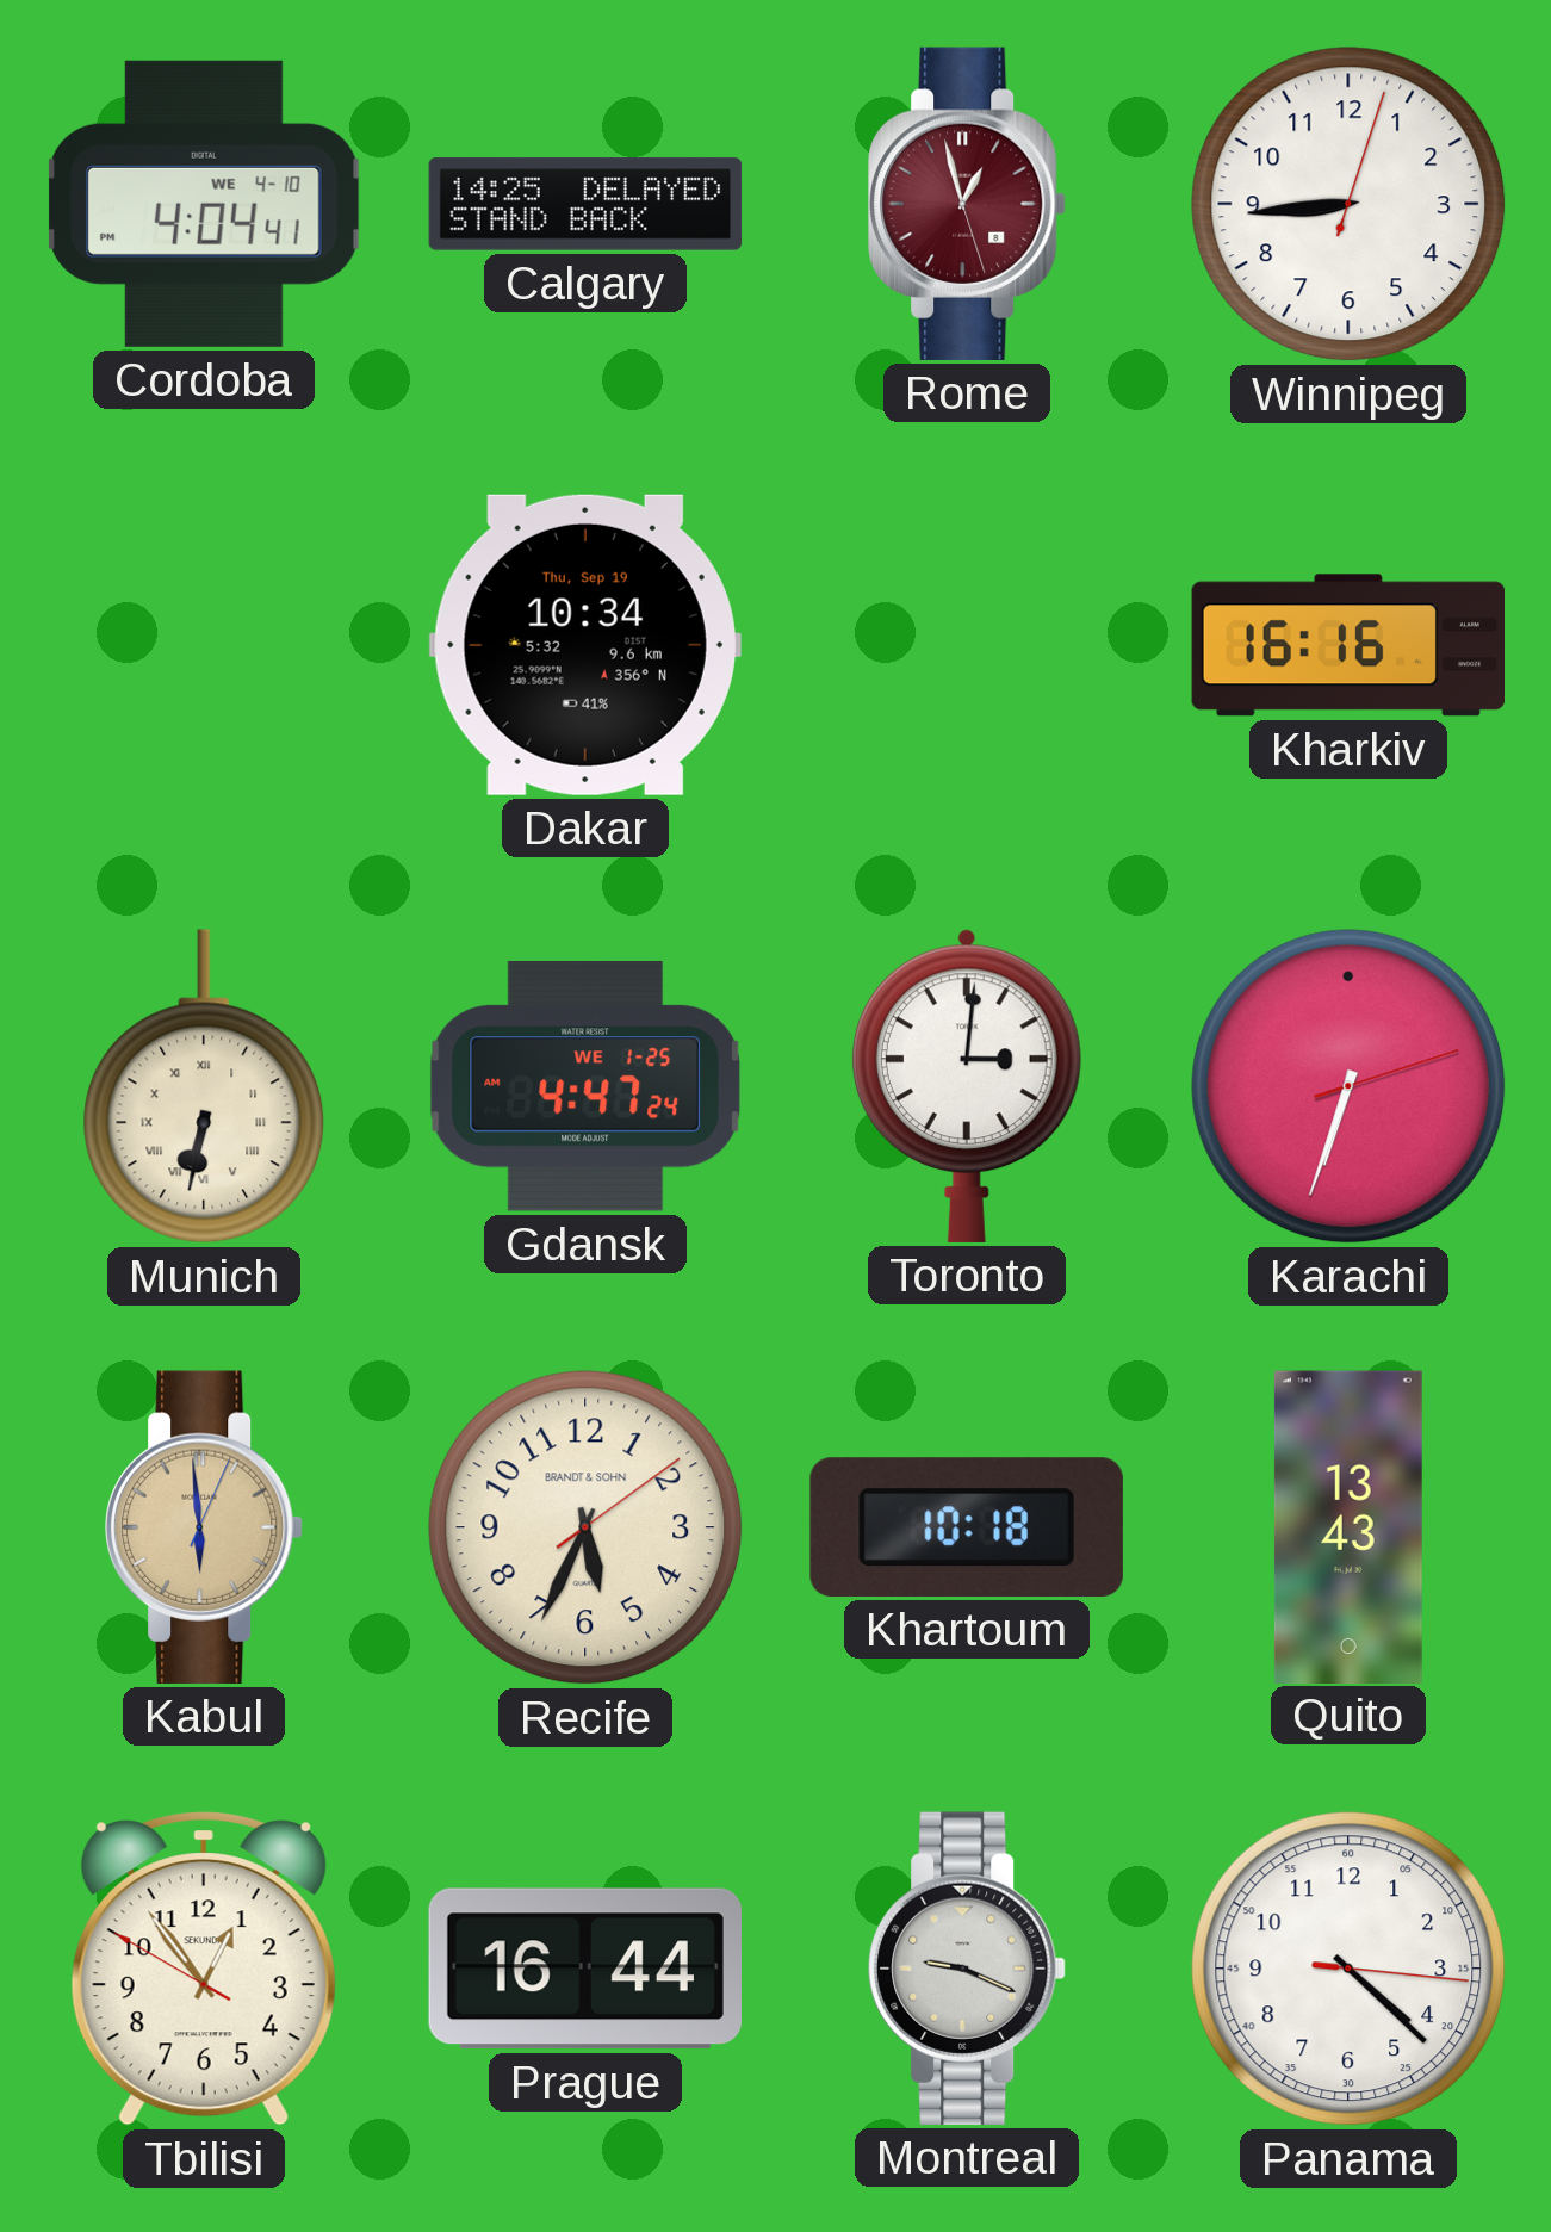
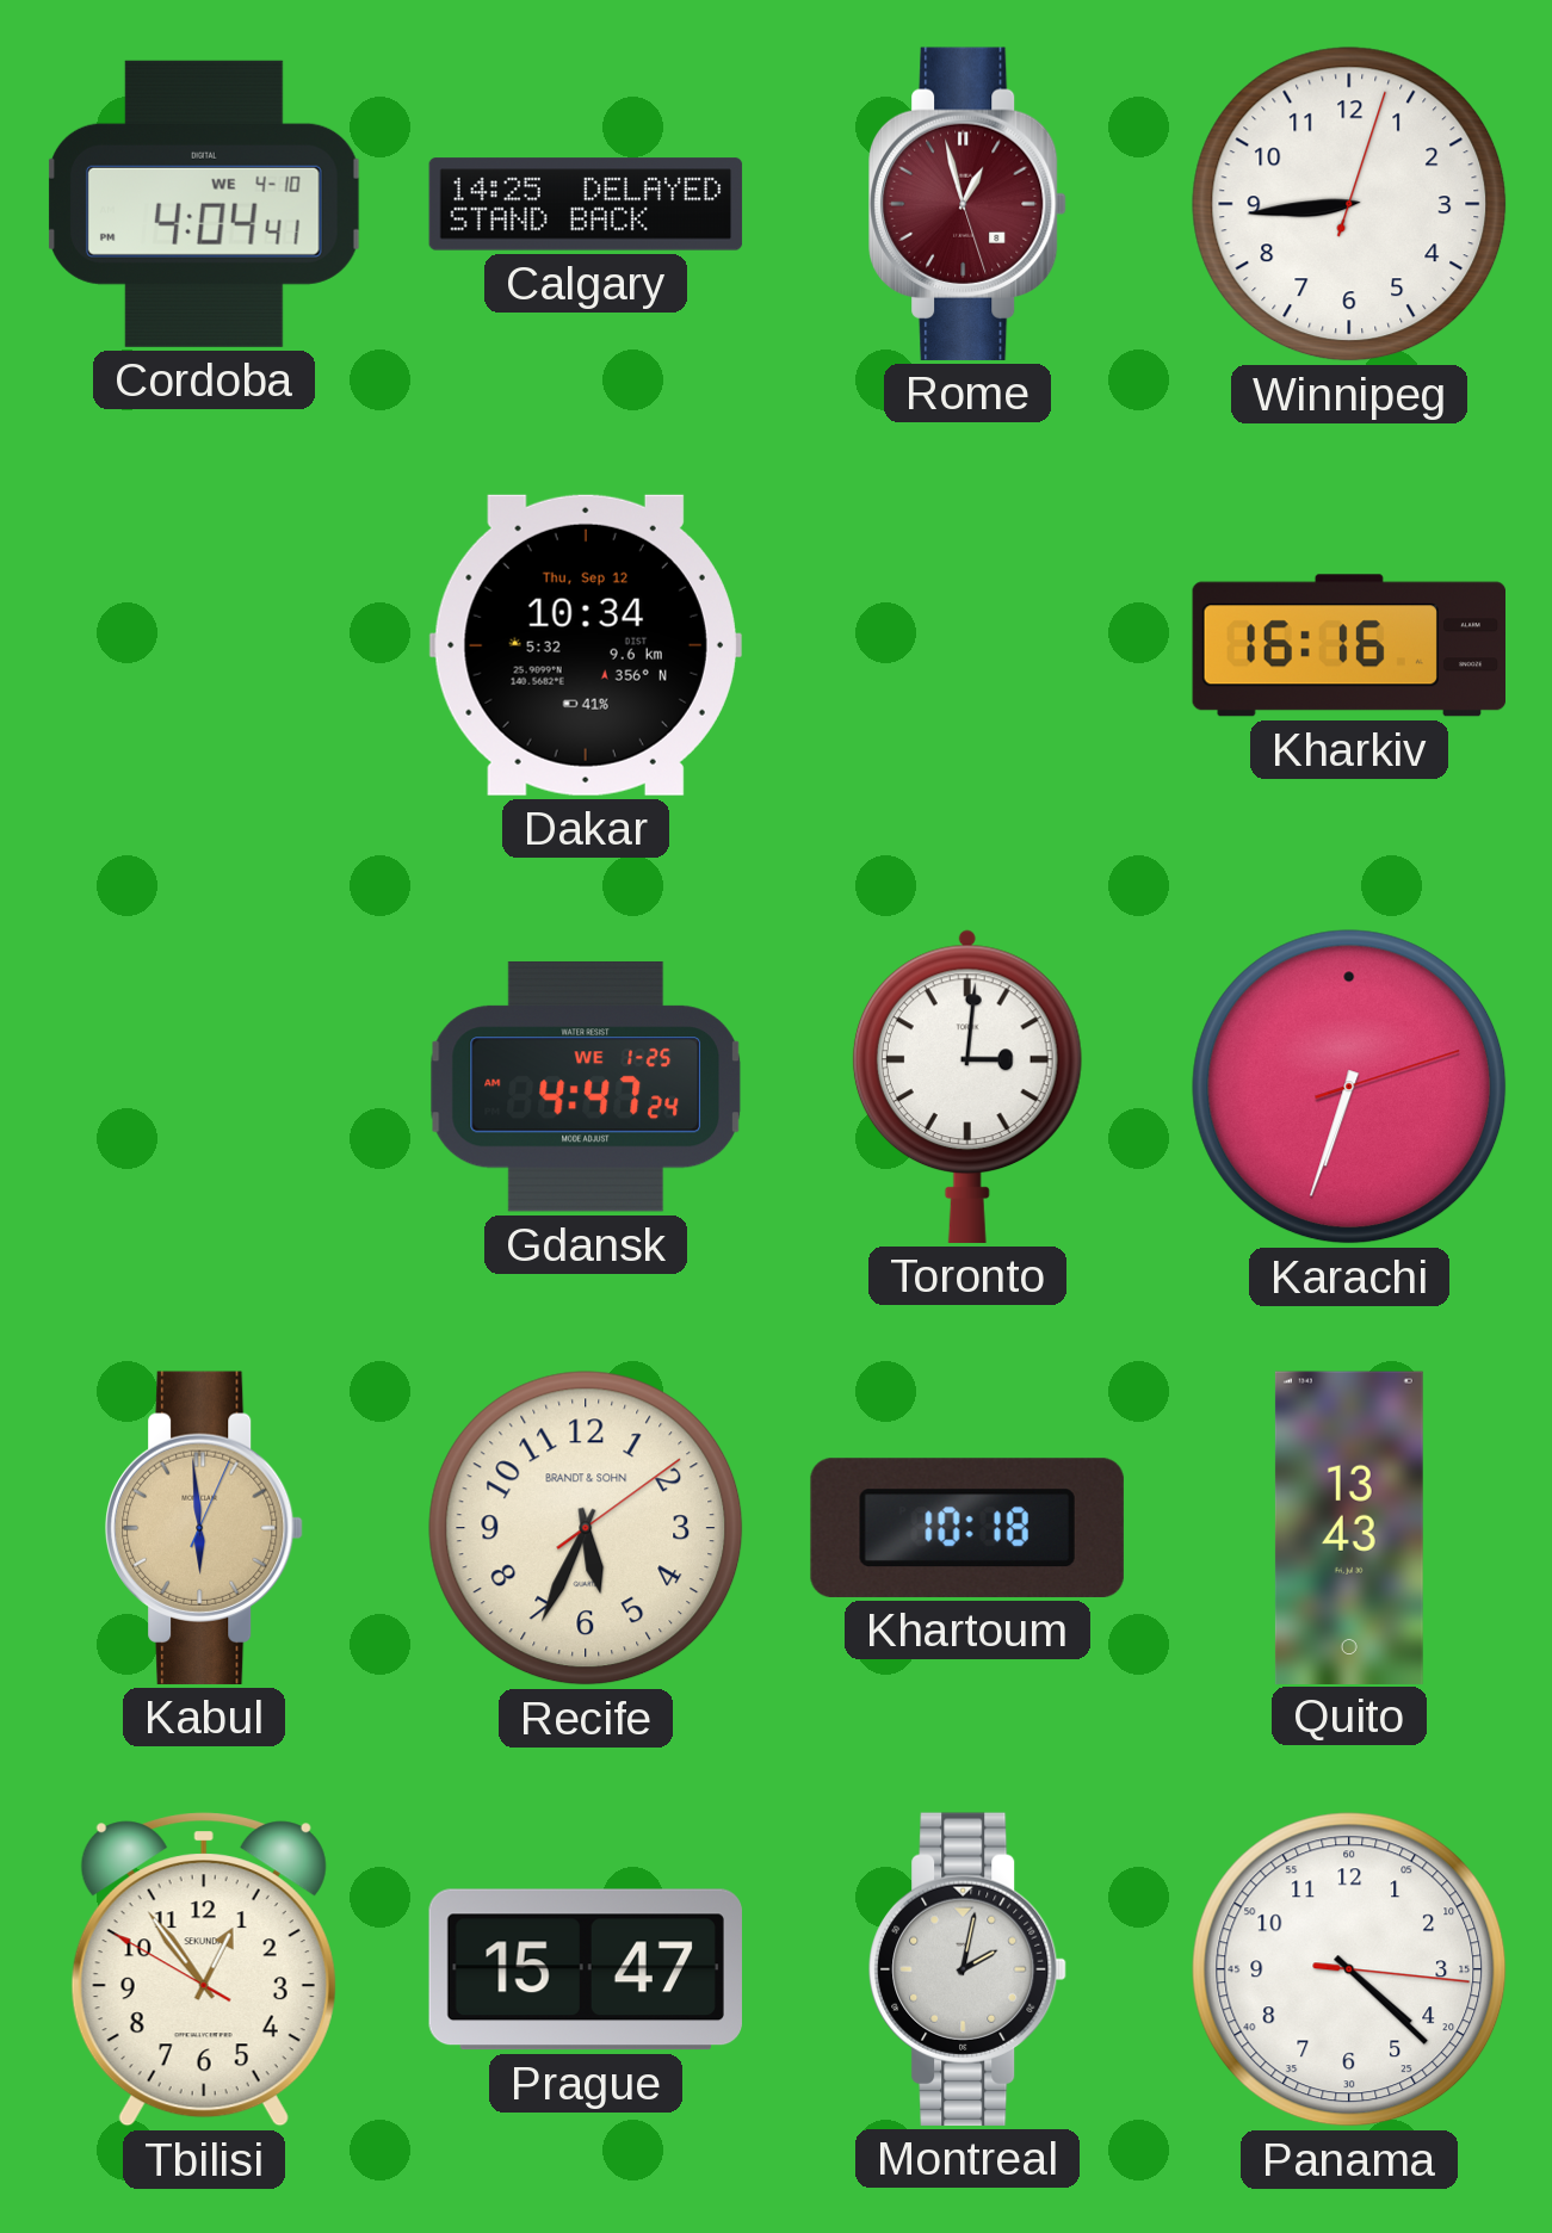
Dakar date: Thu, Sep 19 -> Thu, Sep 12
Munich: 6:32 -> none
Prague: 16:44 -> 15:47
Montreal: 9:19 -> 2:02
